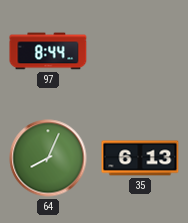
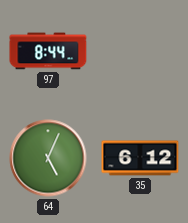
64: 8:04 -> 5:04
35: 6:13 -> 6:12
